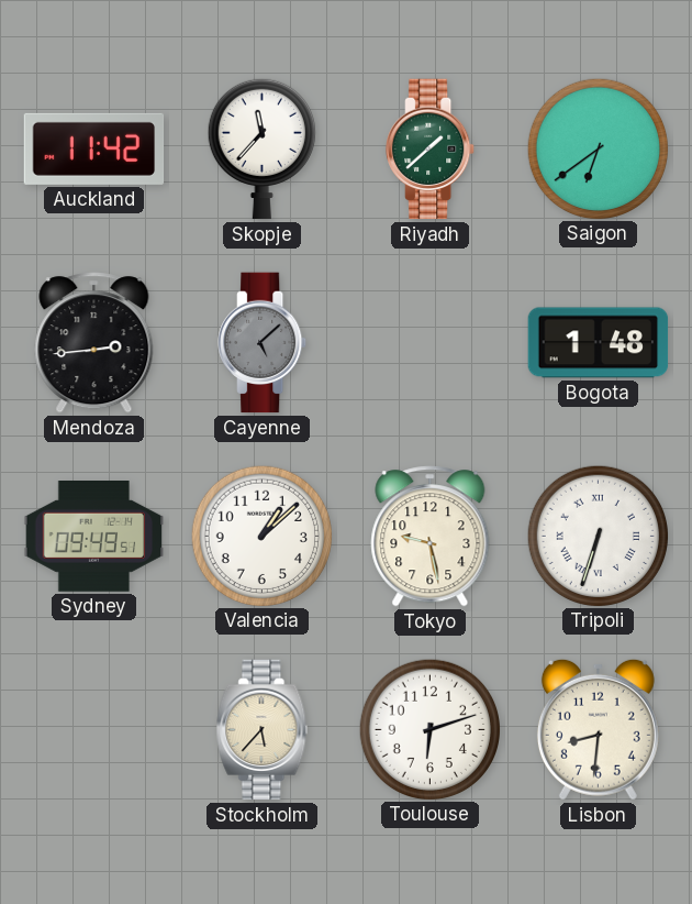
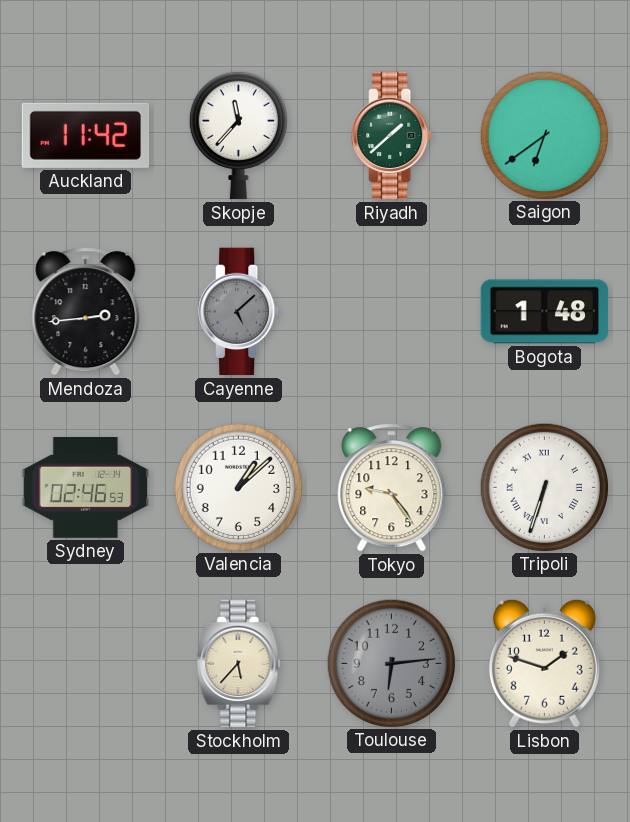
Sydney: 09:49 -> 02:46
Tokyo: 9:28 -> 9:24
Toulouse: 6:12 -> 6:14
Toulouse dial: white -> grey
Lisbon: 8:31 -> 1:48
